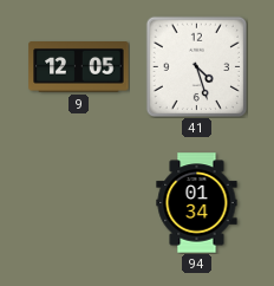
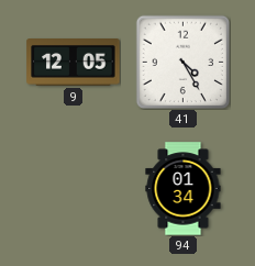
41: 4:27 -> 4:25
